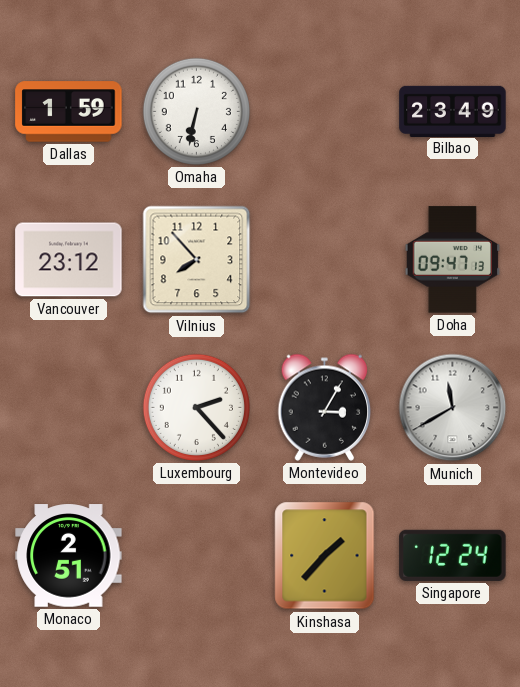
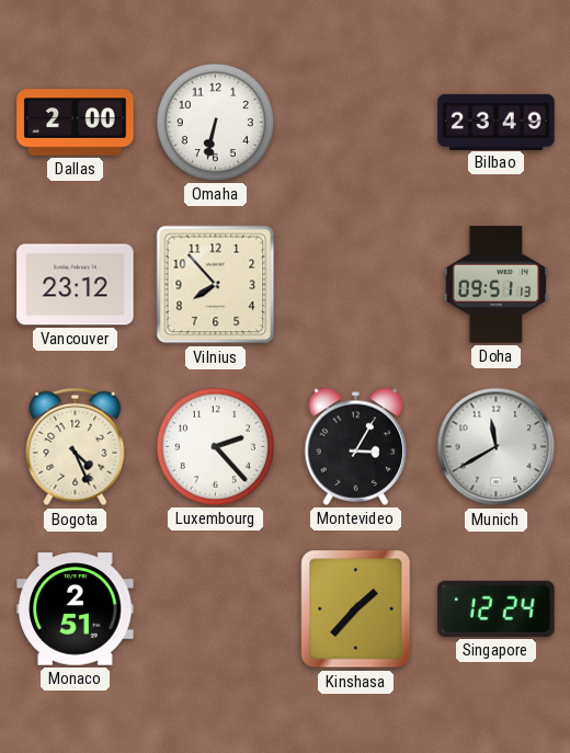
Dallas: 1:59 -> 2:00
Doha: 09:47 -> 09:51
Bogota: none -> 4:26
